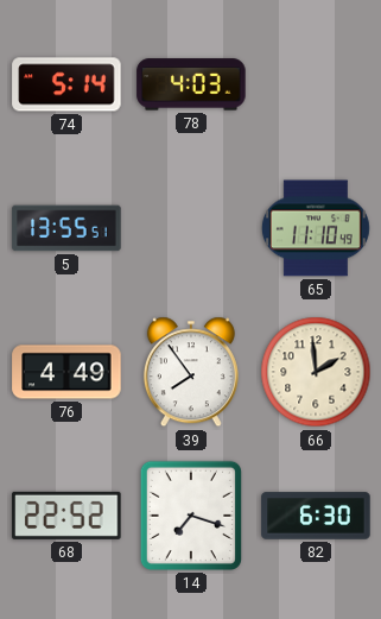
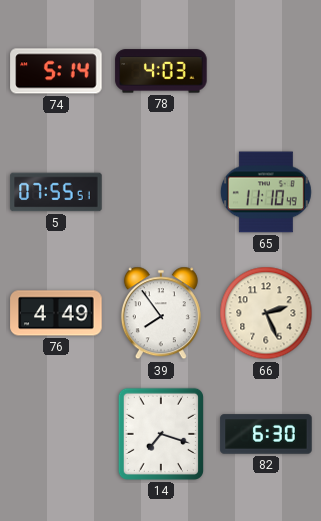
5: 13:55 -> 07:55
66: 1:59 -> 2:26
68: 22:52 -> none
